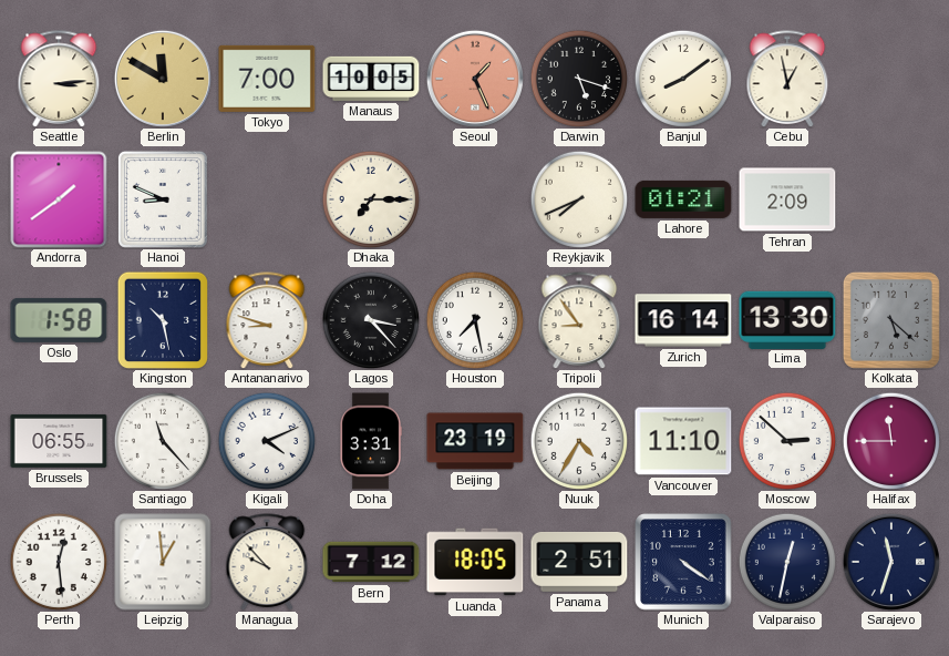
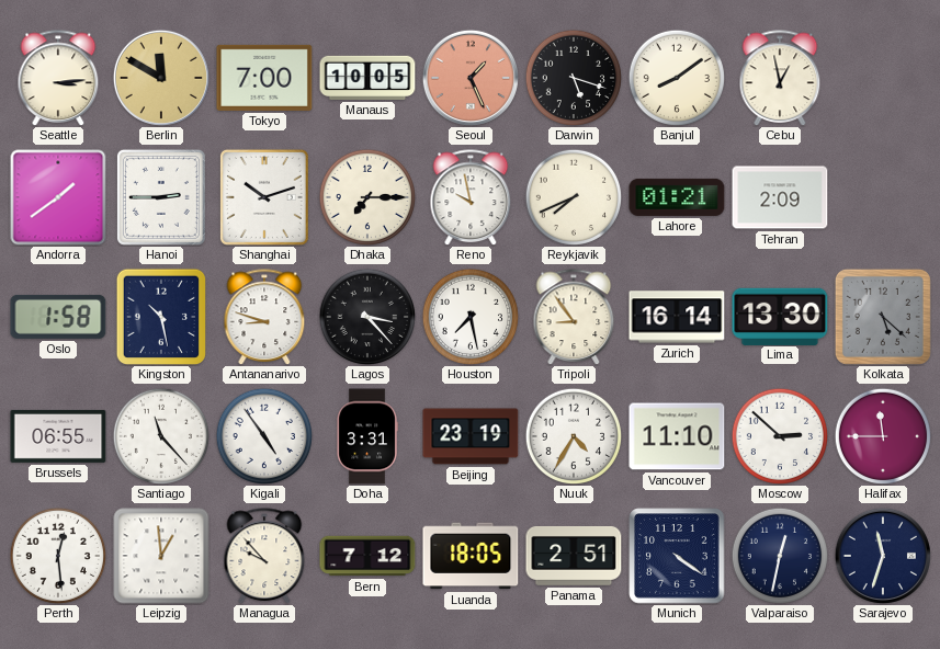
Hanoi: 8:49 -> 2:45
Shanghai: none -> 10:12
Reno: none -> 9:58
Kigali: 4:11 -> 4:54
